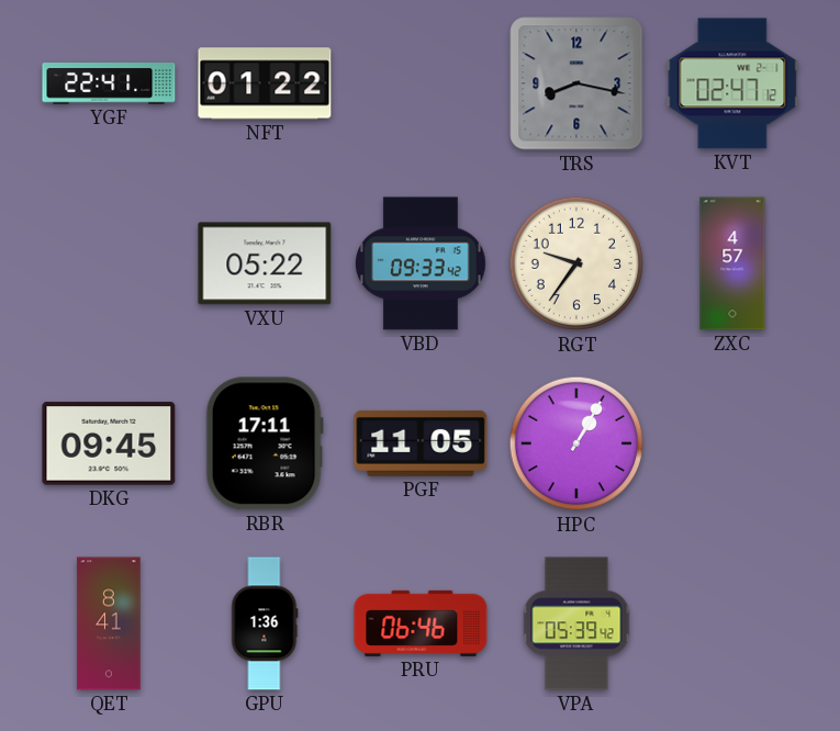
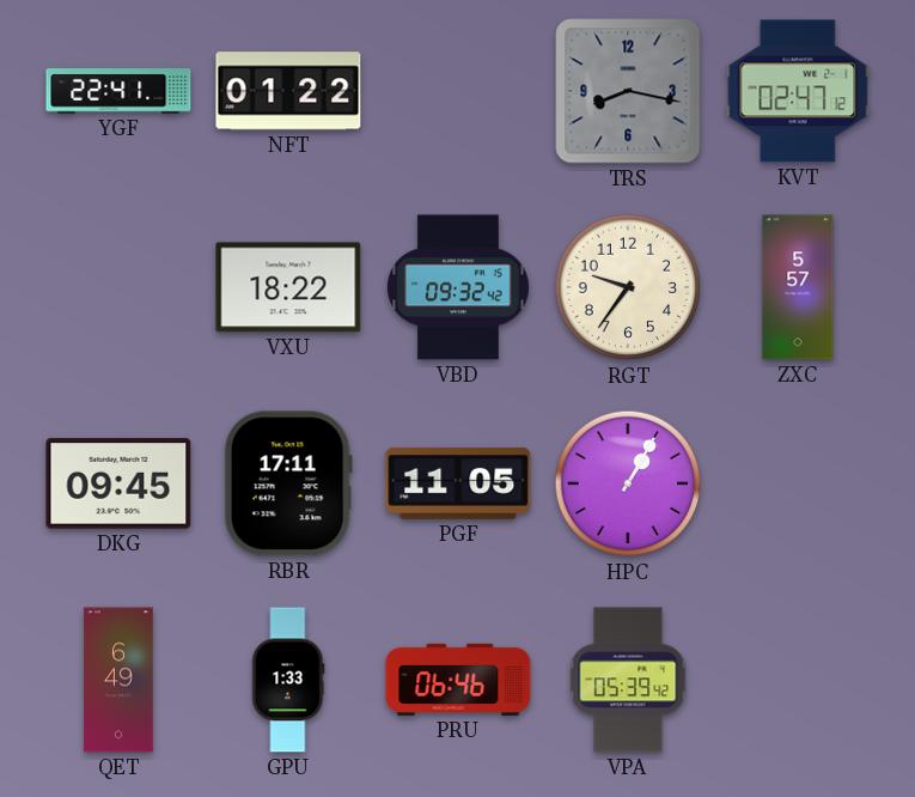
VXU: 05:22 -> 18:22
VBD: 09:33 -> 09:32
ZXC: 4:57 -> 5:57
QET: 8:41 -> 6:49
GPU: 1:36 -> 1:33
